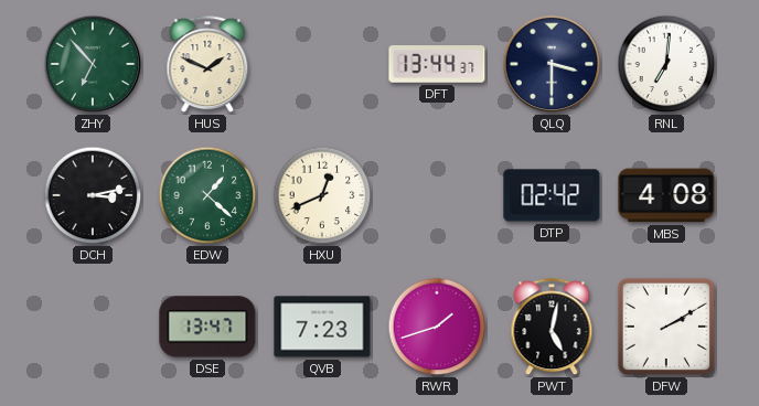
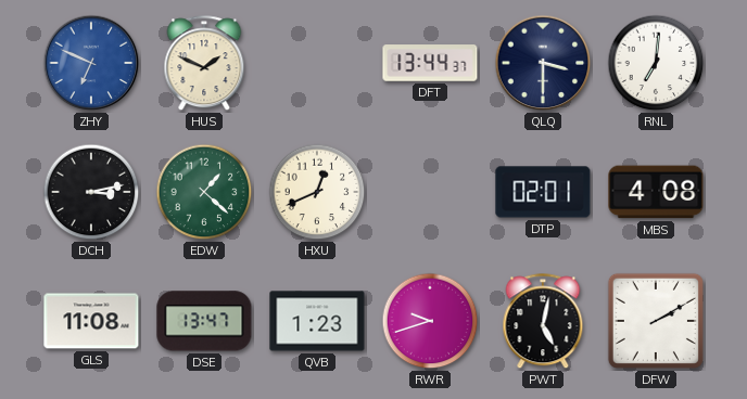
ZHY: 6:53 -> 6:49
ZHY dial: green -> blue
DTP: 02:42 -> 02:01
GLS: none -> 11:08
QVB: 7:23 -> 1:23
RWR: 1:42 -> 9:42
